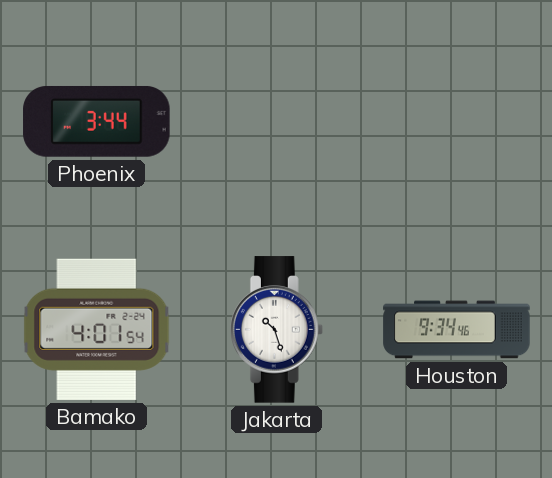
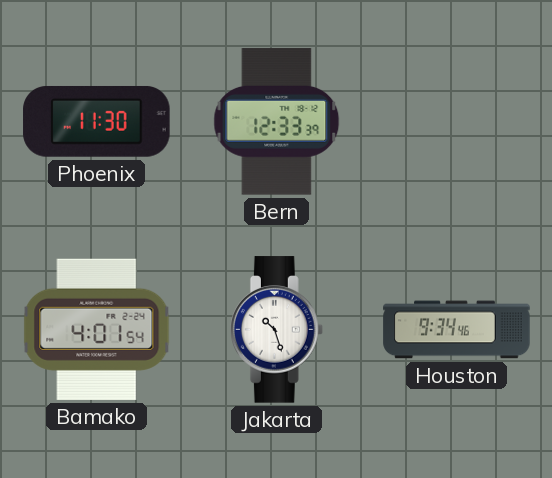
Phoenix: 3:44 -> 11:30
Bern: none -> 12:33
